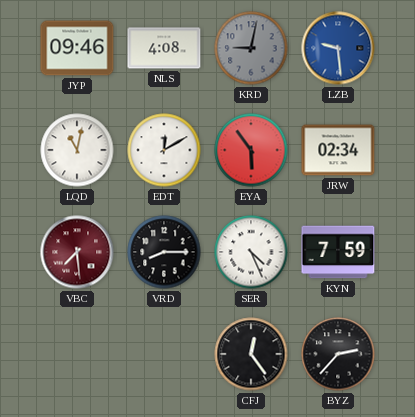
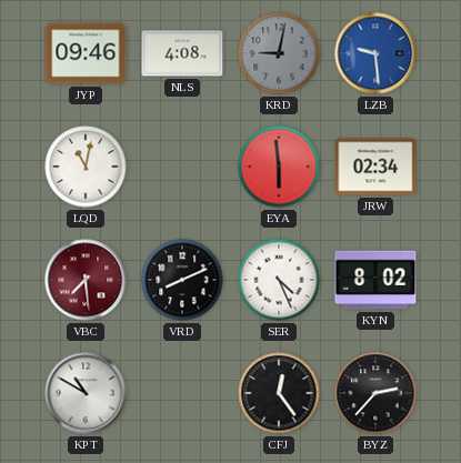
EDT: 12:10 -> none
EYA: 5:54 -> 5:59
VRD: 8:15 -> 8:11
KYN: 7:59 -> 8:02
KPT: none -> 10:50
